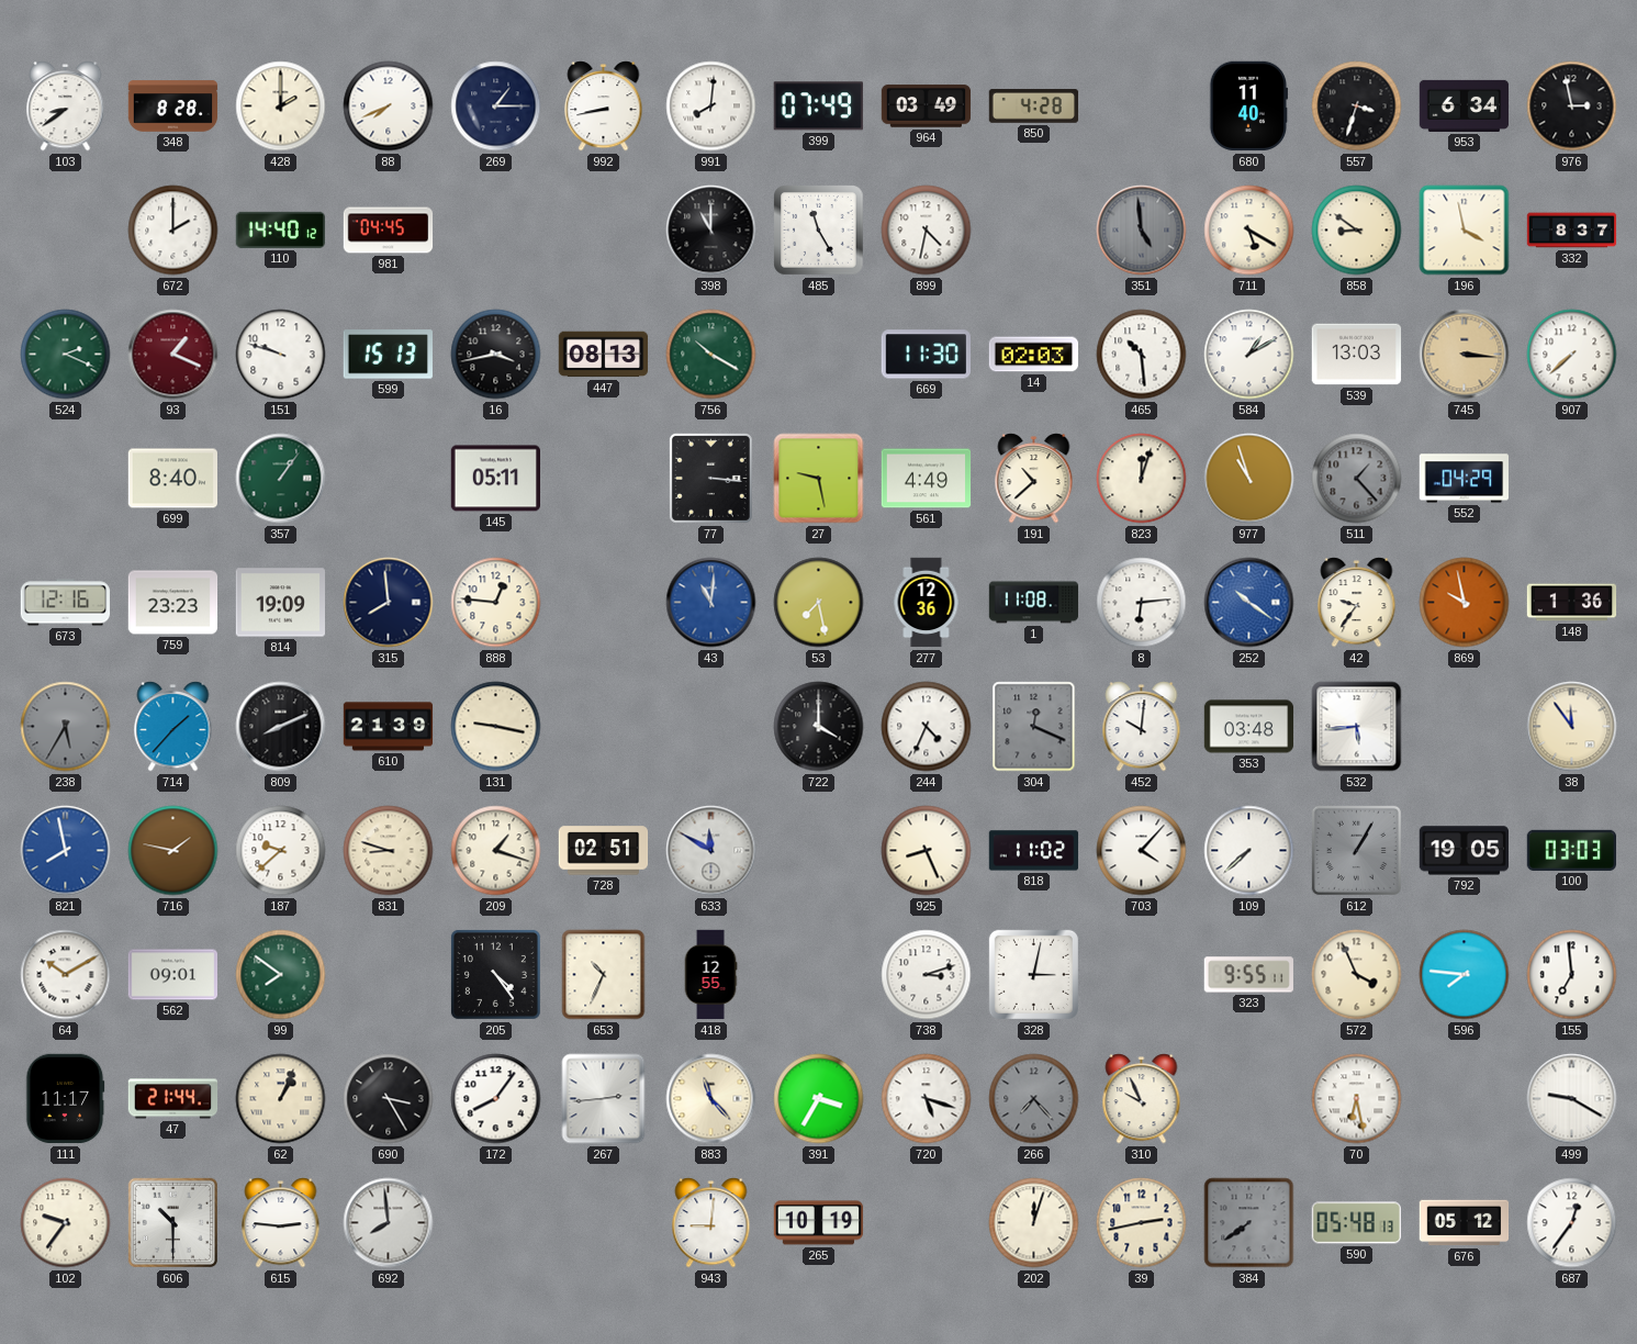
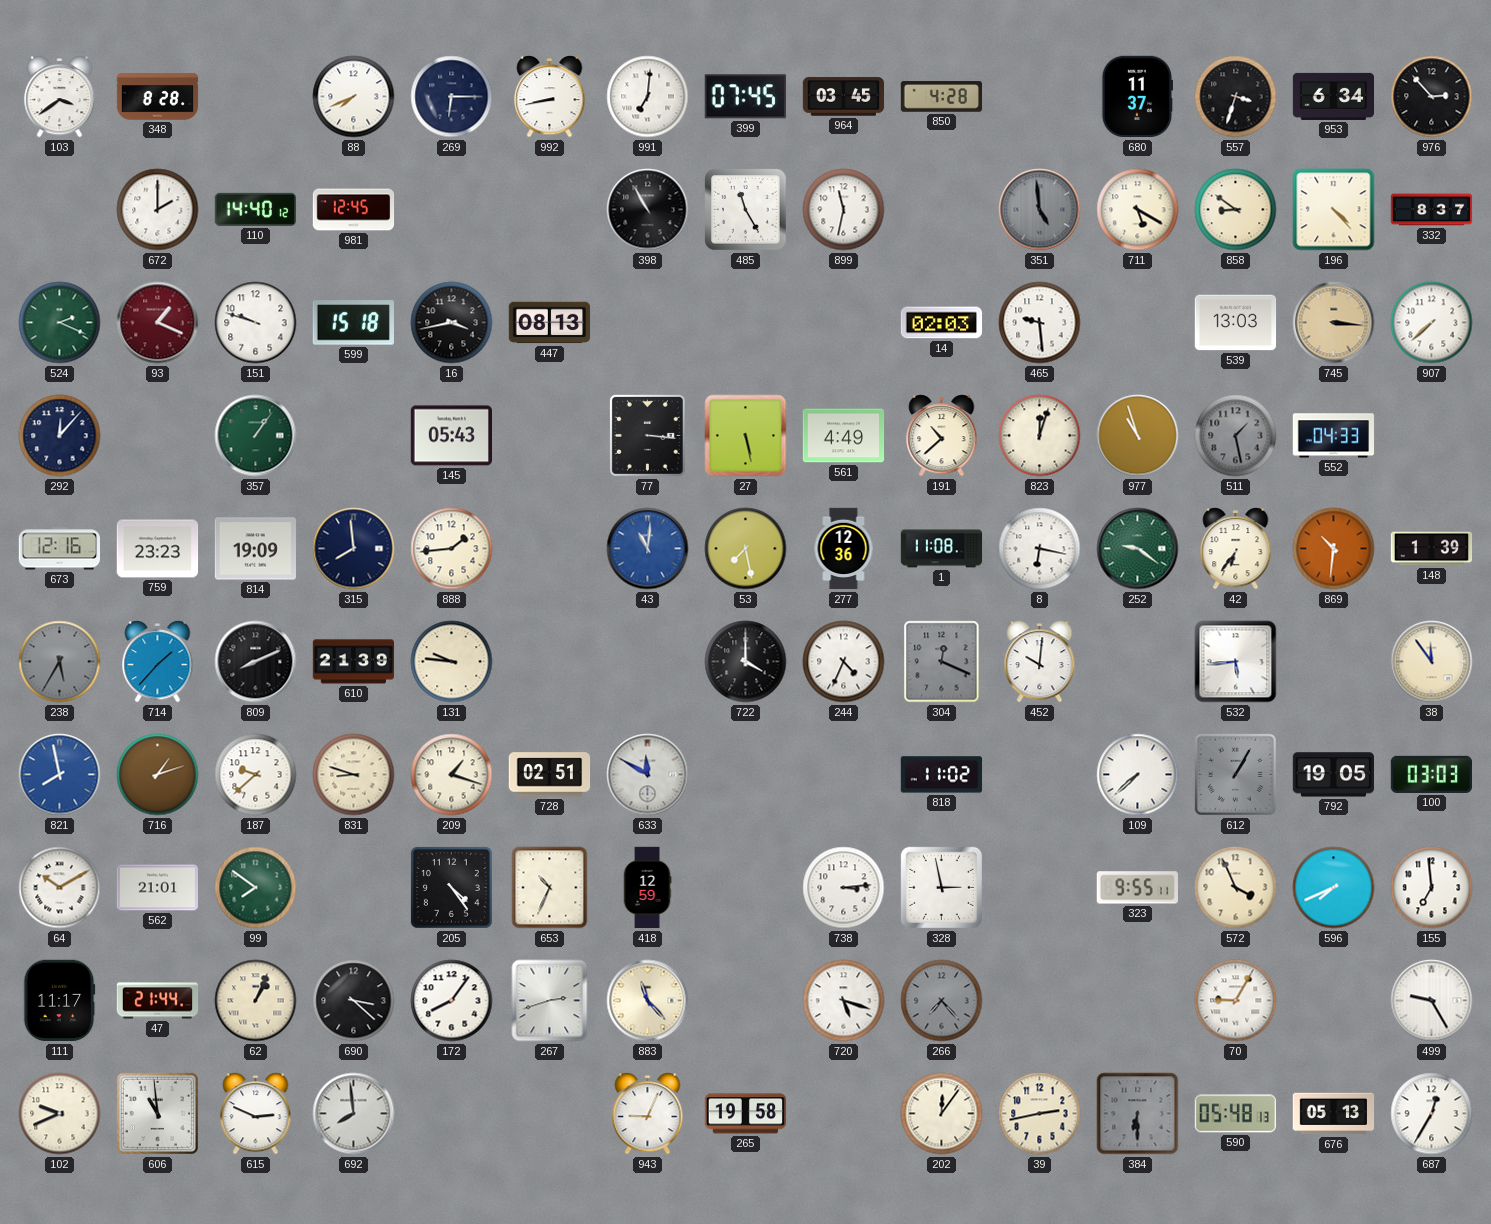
103: 8:39 -> 3:39
428: 2:00 -> none
269: 1:15 -> 6:15
991: 8:01 -> 7:01
399: 07:49 -> 07:45
964: 03:49 -> 03:45
680: 11:40 -> 11:37
976: 2:58 -> 2:53
981: 04:45 -> 12:45
398: 11:00 -> 10:55
899: 4:32 -> 11:32
196: 3:58 -> 4:23
599: 15:13 -> 15:18
756: 10:20 -> none
669: 11:30 -> none
465: 10:29 -> 9:29
584: 1:10 -> none
292: none -> 12:07
699: 8:40 -> none
145: 05:11 -> 05:43
27: 9:28 -> 5:28
511: 1:23 -> 1:28
552: 04:29 -> 04:33
888: 12:46 -> 1:44
8: 6:14 -> 6:17
252: 10:21 -> 9:21
252 dial: blue -> green
42: 9:36 -> 6:36
869: 9:58 -> 10:31
148: 1:36 -> 1:39
131: 9:17 -> 9:46
353: 03:48 -> none
716: 1:47 -> 1:12
925: 8:26 -> none
703: 4:07 -> none
562: 09:01 -> 21:01
418: 12:55 -> 12:59
738: 3:12 -> 3:14
328: 3:02 -> 2:58
596: 7:46 -> 7:41
690: 3:25 -> 3:22
267: 2:44 -> 2:42
391: 3:35 -> none
310: 9:56 -> none
70: 6:28 -> 9:05
499: 9:20 -> 9:25
102: 9:36 -> 9:41
606: 10:30 -> 10:59
615: 2:46 -> 2:49
943: 9:01 -> 9:04
265: 10:19 -> 19:58
202: 12:03 -> 12:06
384: 7:39 -> 6:30
676: 05:12 -> 05:13
687: 12:36 -> 12:35
